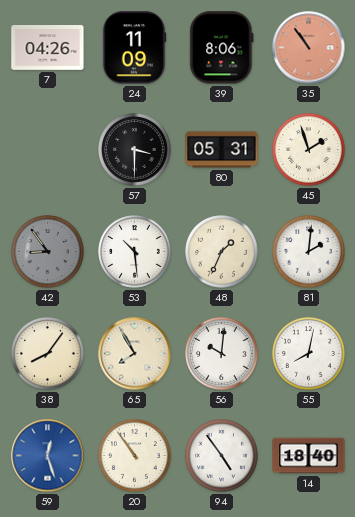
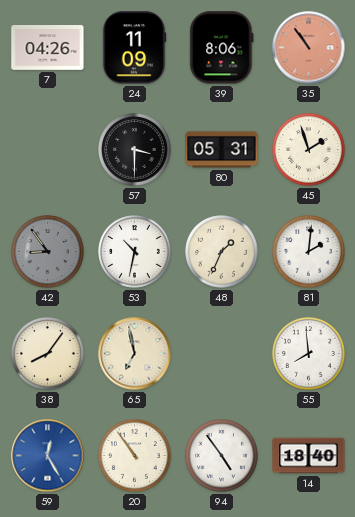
53: 10:29 -> 10:32
65: 7:55 -> 6:58
56: 10:01 -> none
55: 8:02 -> 7:59
59: 12:27 -> 12:25
